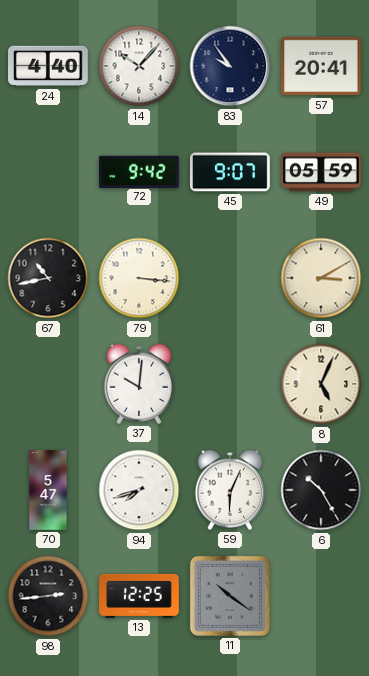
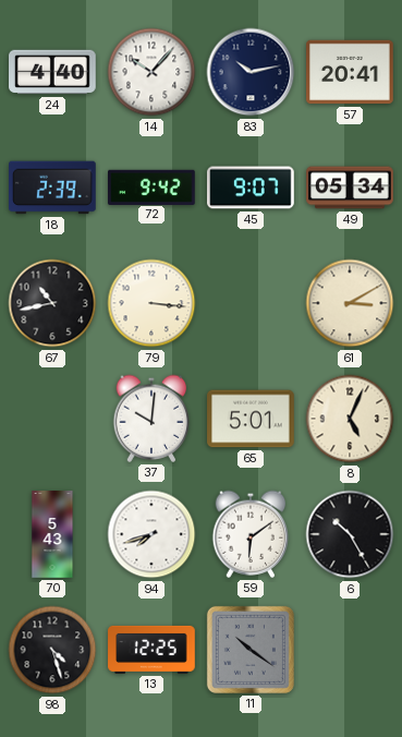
83: 9:54 -> 10:13
18: none -> 2:39
49: 05:59 -> 05:34
65: none -> 5:01
70: 5:47 -> 5:43
59: 6:04 -> 6:09
98: 2:44 -> 4:27
